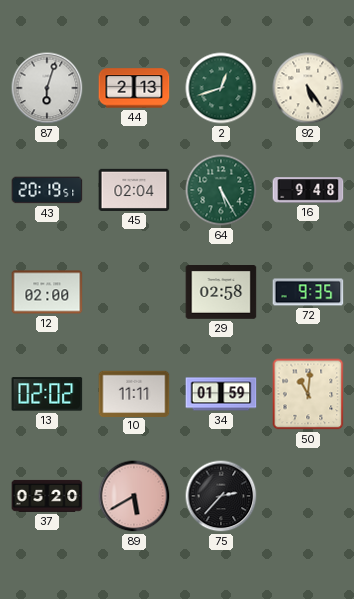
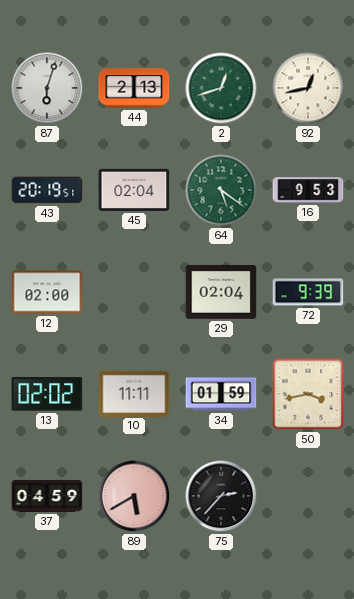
92: 5:24 -> 12:43
64: 5:25 -> 5:21
16: 9:48 -> 9:53
29: 02:58 -> 02:04
72: 9:35 -> 9:39
50: 11:01 -> 3:43
37: 05:20 -> 04:59
